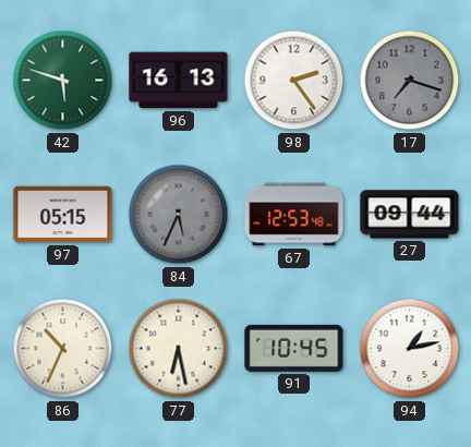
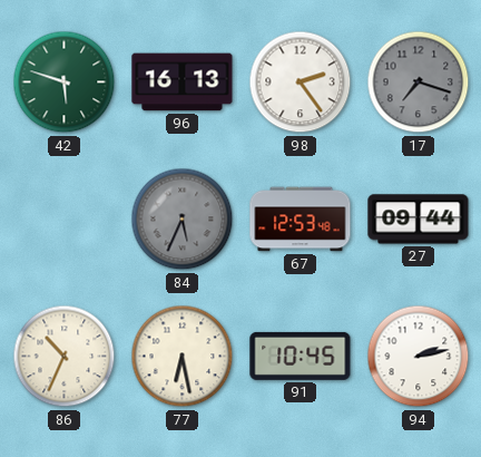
97: 05:15 -> none
94: 1:13 -> 2:13
